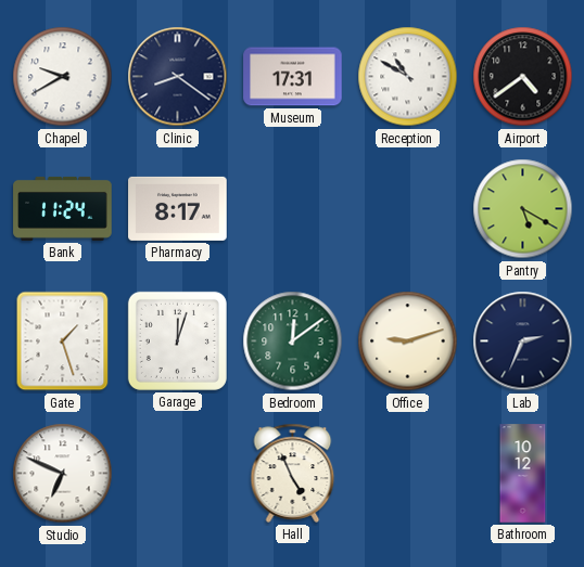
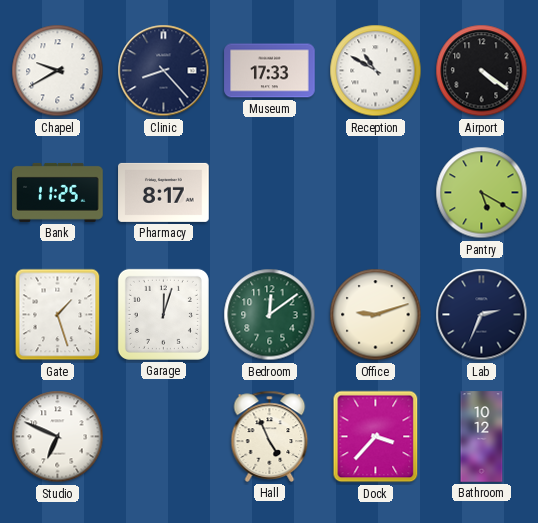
Clinic: 8:21 -> 8:23
Museum: 17:31 -> 17:33
Airport: 4:39 -> 4:21
Bank: 11:24 -> 11:25
Dock: none -> 3:37
